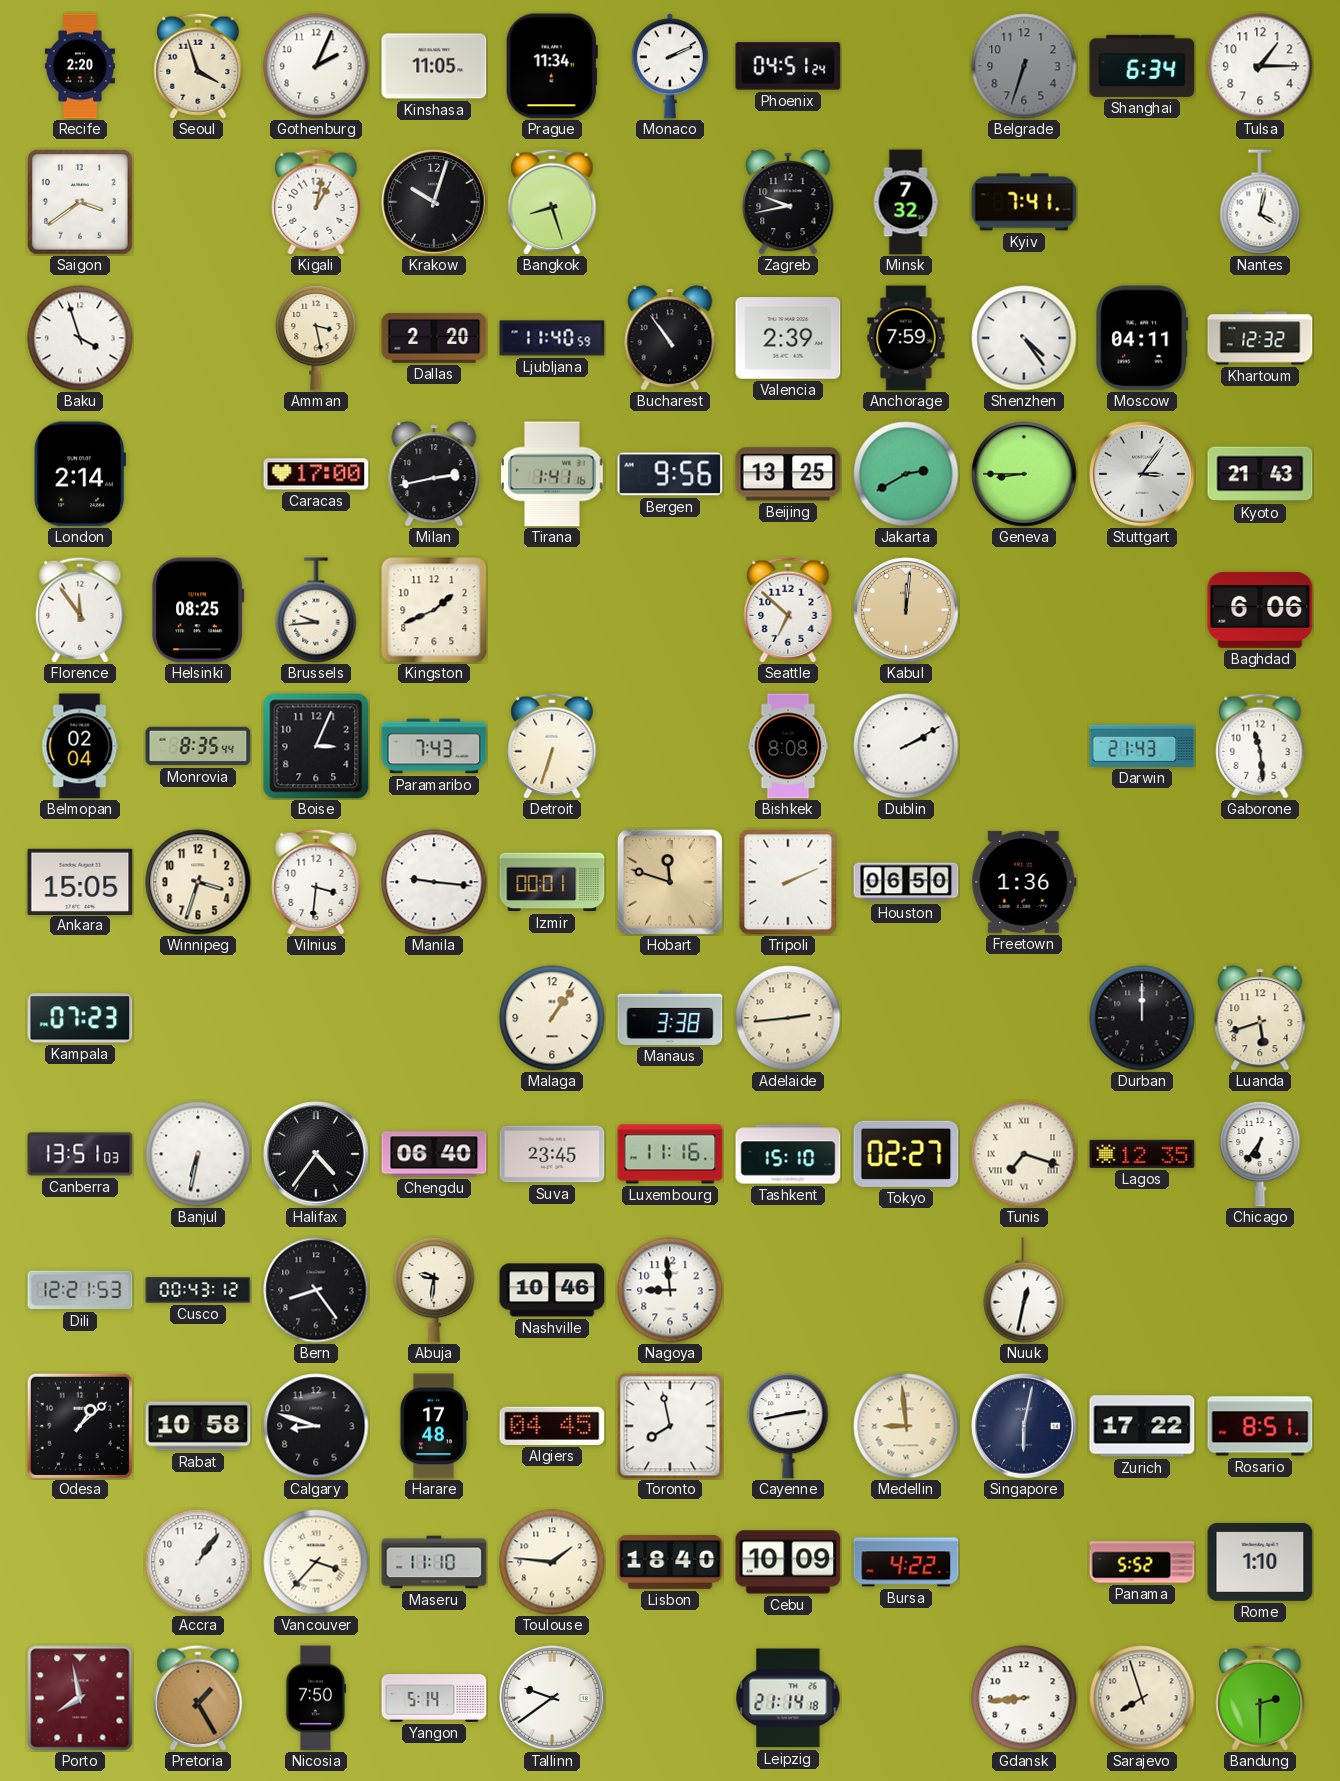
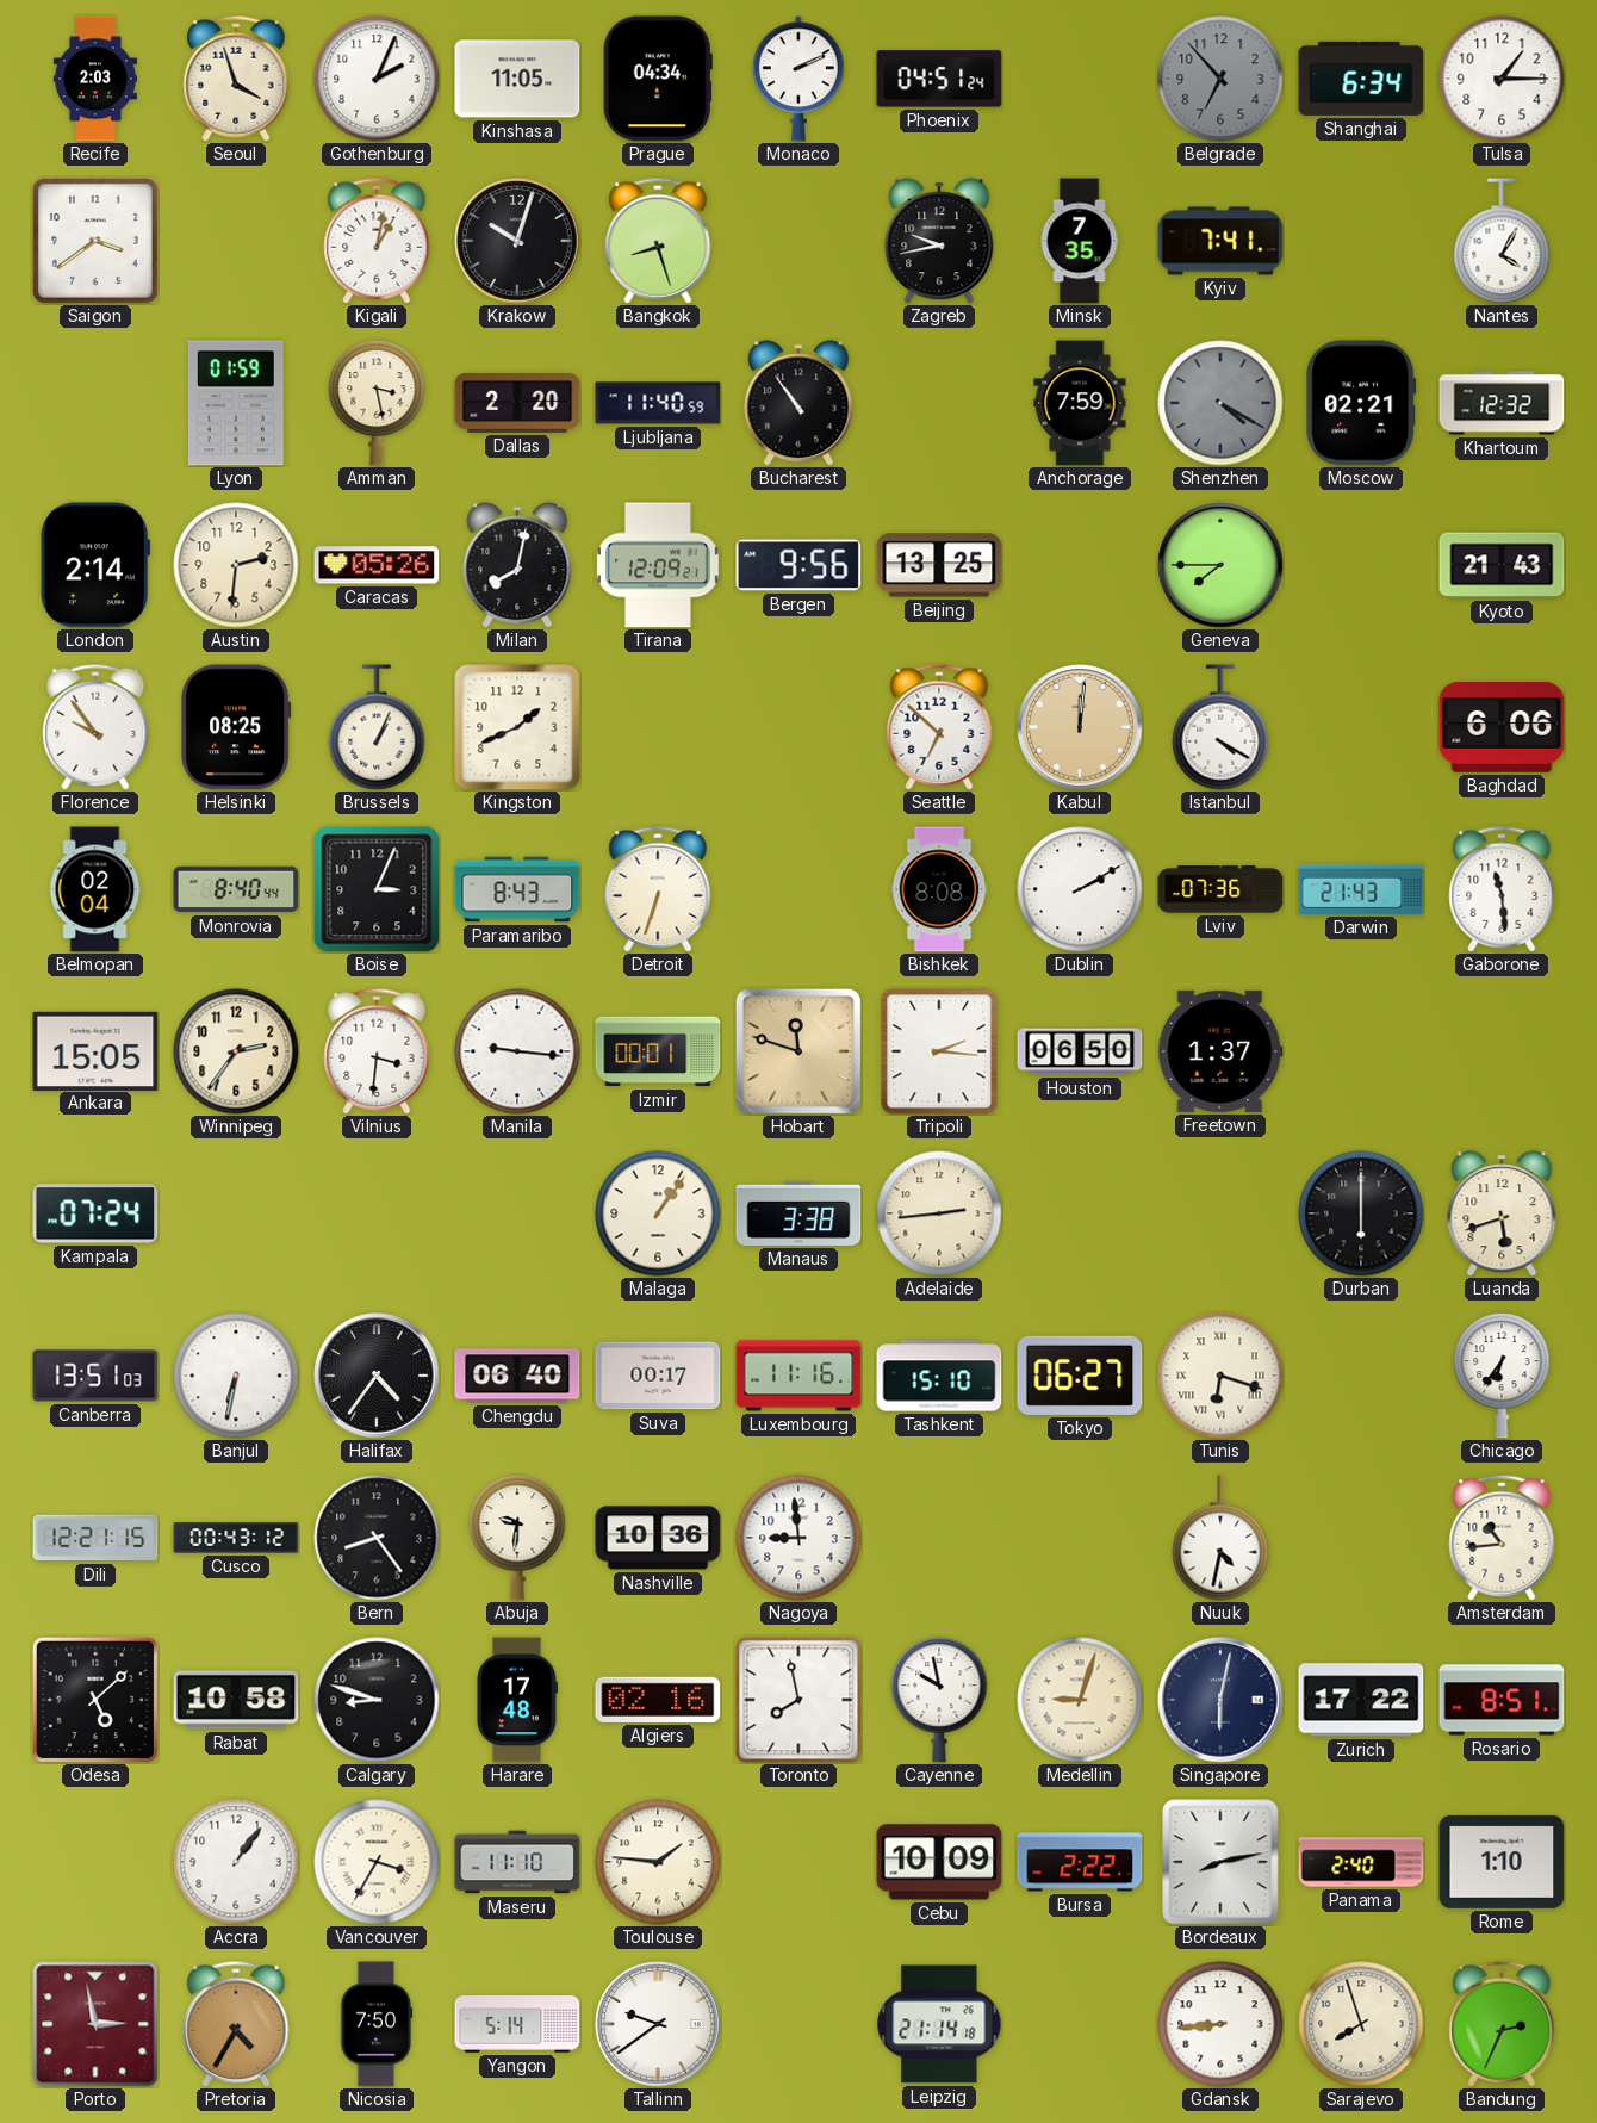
Recife: 2:20 -> 2:03
Prague: 11:34 -> 04:34
Belgrade: 6:33 -> 6:53
Minsk: 7:32 -> 7:35
Nantes: 4:02 -> 4:05
Baku: 3:57 -> none
Lyon: none -> 01:59
Valencia: 2:39 -> none
Shenzhen: 4:24 -> 4:20
Shenzhen dial: white -> grey
Moscow: 04:11 -> 02:21
Austin: none -> 2:31
Caracas: 17:00 -> 05:26
Milan: 2:43 -> 8:02
Tirana: 1:41 -> 12:09
Jakarta: 2:40 -> none
Geneva: 8:45 -> 7:45
Stuttgart: 3:06 -> none
Florence: 11:54 -> 9:54
Brussels: 9:44 -> 1:04
Istanbul: none -> 4:20
Monrovia: 8:35 -> 8:40
Paramaribo: 7:43 -> 8:43
Lviv: none -> 07:36
Winnipeg: 3:33 -> 2:36
Tripoli: 2:11 -> 2:16
Freetown: 1:36 -> 1:37
Kampala: 07:23 -> 07:24
Durban: 12:00 -> 6:00
Suva: 23:45 -> 00:17
Tokyo: 02:27 -> 06:27
Tunis: 7:18 -> 6:18
Lagos: 12:35 -> none
Dili: 12:21:53 -> 12:21:15
Nashville: 10:46 -> 10:36
Nuuk: 12:32 -> 4:32
Amsterdam: none -> 10:44
Odesa: 1:08 -> 5:08
Algiers: 04:45 -> 02:16
Cayenne: 2:43 -> 9:58
Medellin: 8:59 -> 9:03
Vancouver: 3:37 -> 3:35
Lisbon: 18:40 -> none
Bursa: 4:22 -> 2:22
Bordeaux: none -> 8:13
Panama: 5:52 -> 2:40
Porto: 7:58 -> 2:58
Pretoria: 1:25 -> 4:35
Bandung: 2:30 -> 2:34
